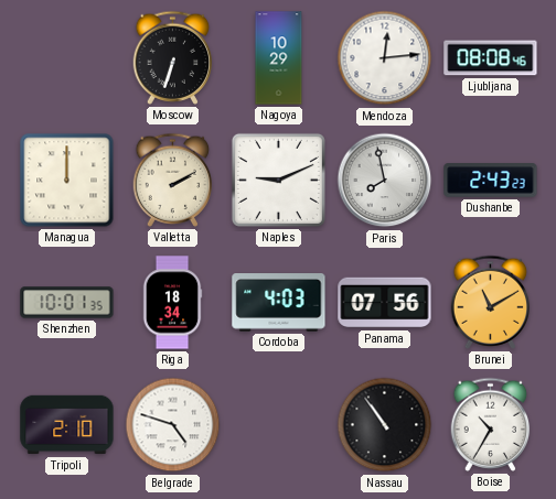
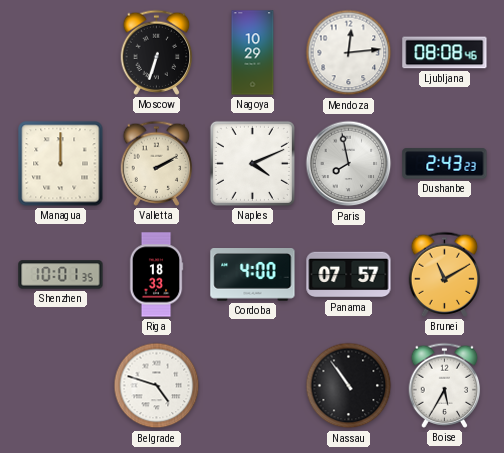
Naples: 9:11 -> 4:11
Riga: 18:34 -> 18:33
Cordoba: 4:03 -> 4:00
Panama: 07:56 -> 07:57
Tripoli: 2:10 -> none
Boise: 10:35 -> 5:35
